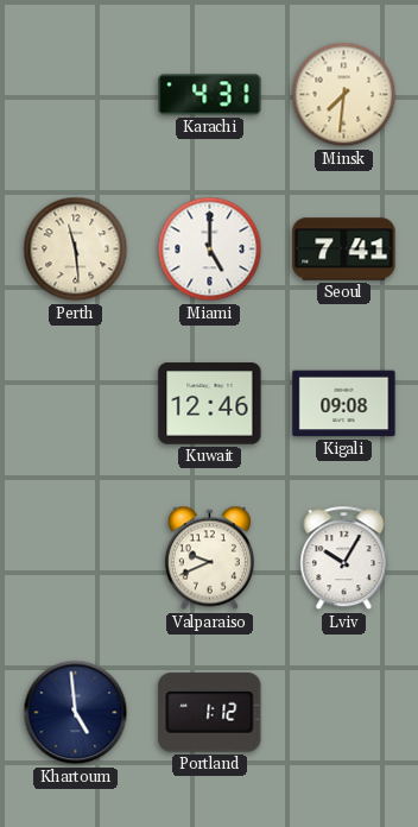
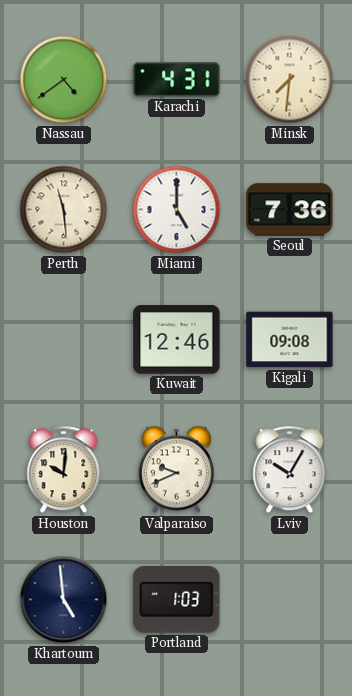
Nassau: none -> 4:39
Seoul: 7:41 -> 7:36
Houston: none -> 10:01
Portland: 1:12 -> 1:03
